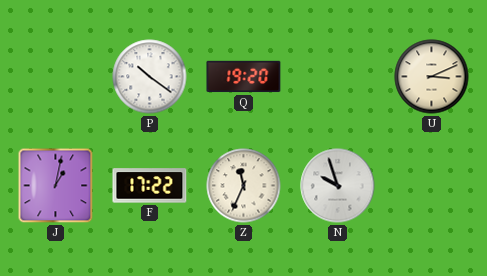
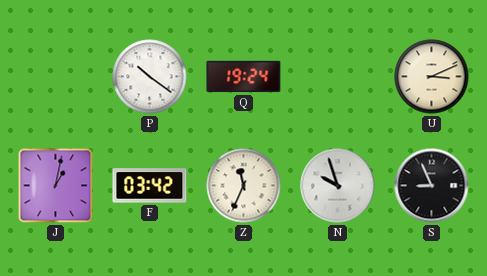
Q: 19:20 -> 19:24
F: 17:22 -> 03:42
S: none -> 8:56
